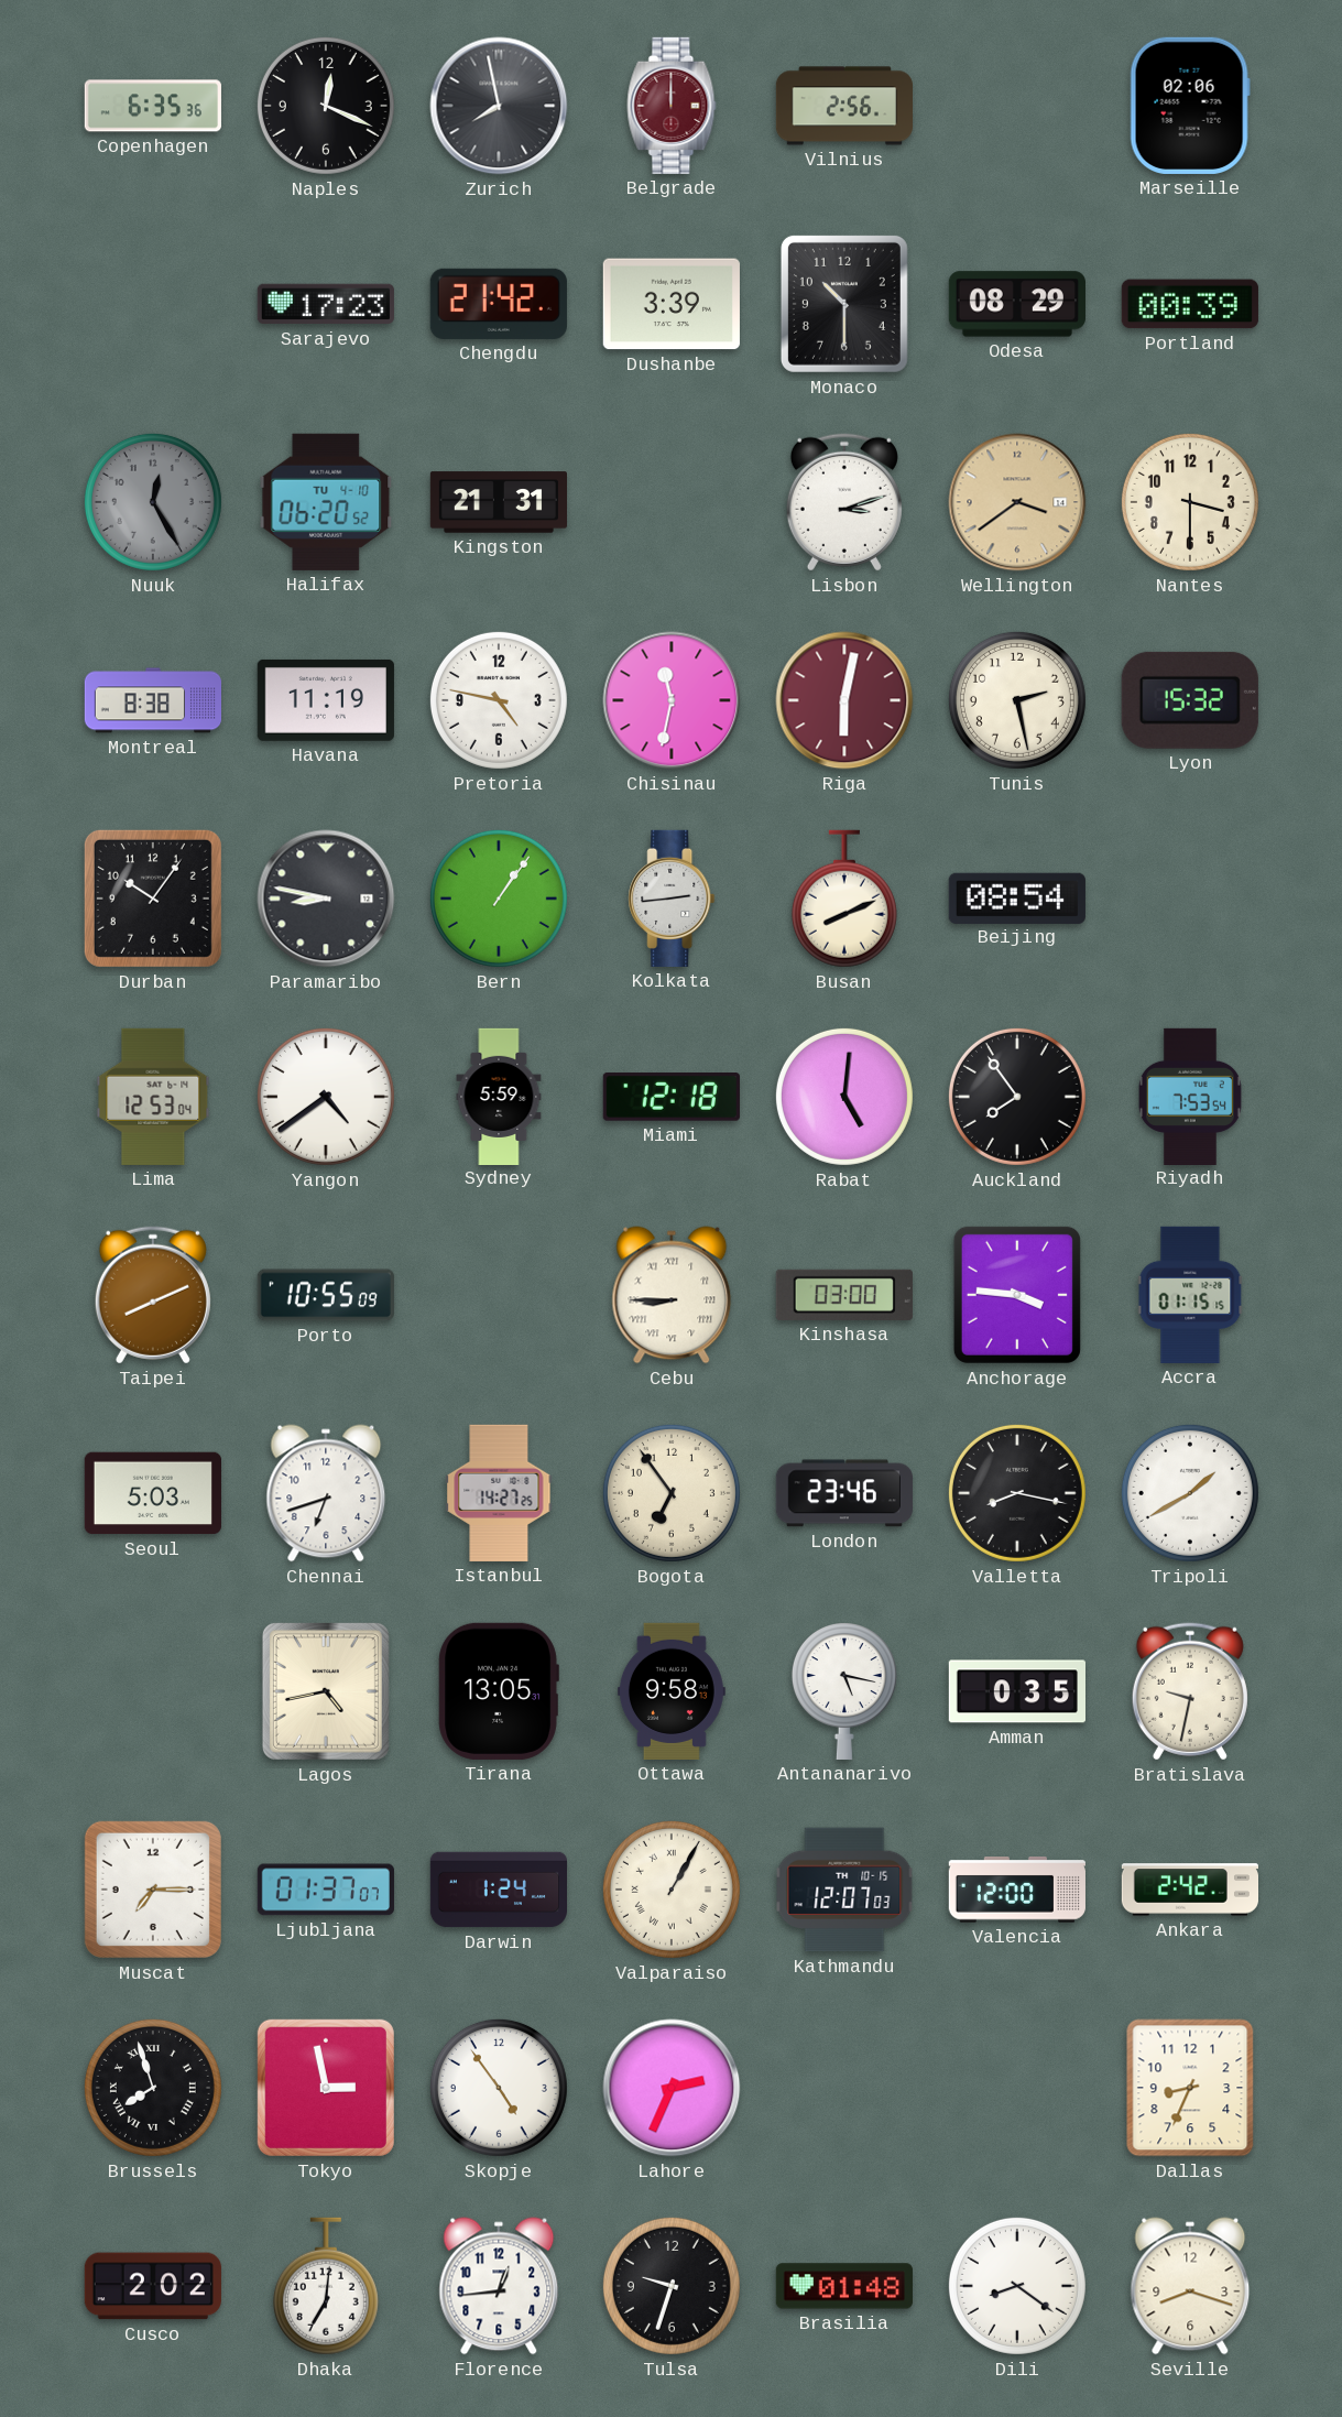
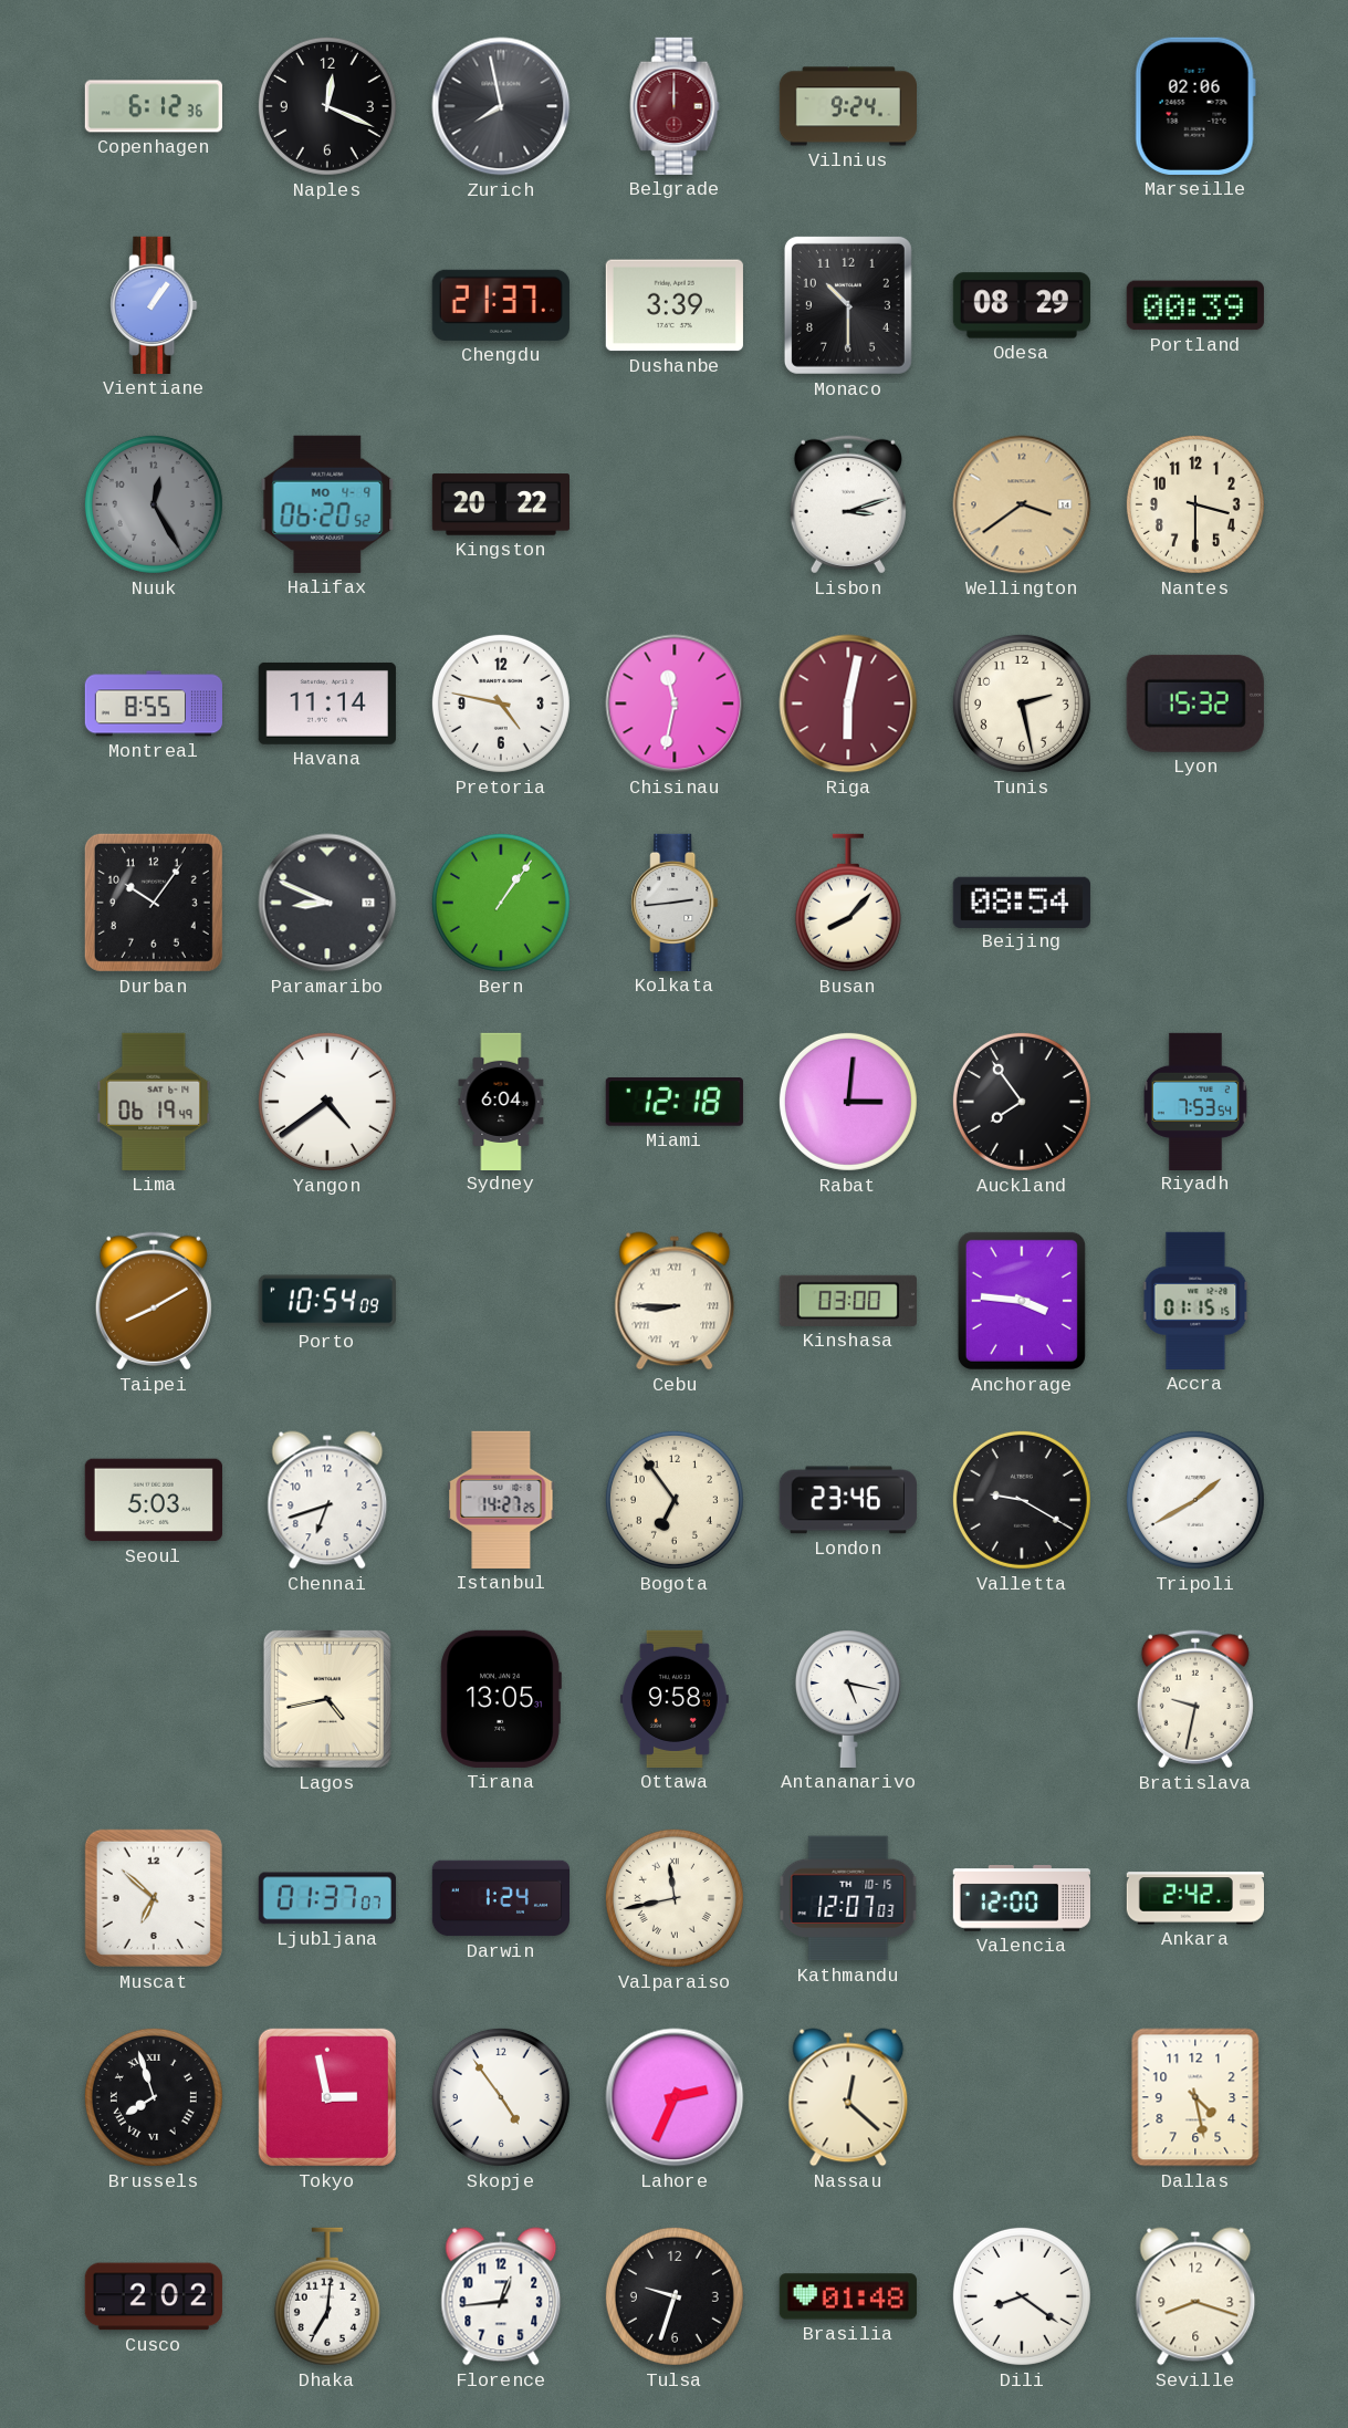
Copenhagen: 6:35 -> 6:12
Vilnius: 2:56 -> 9:24
Vientiane: none -> 1:06
Sarajevo: 17:23 -> none
Chengdu: 21:42 -> 21:37
Halifax date: TU 4-10 -> MO 4-9
Kingston: 21:31 -> 20:22
Montreal: 8:38 -> 8:55
Havana: 11:19 -> 11:14
Paramaribo: 8:47 -> 8:49
Busan: 8:11 -> 8:07
Lima: 12:53 -> 06:19
Sydney: 5:59 -> 6:04
Rabat: 5:01 -> 3:01
Taipei: 8:11 -> 8:10
Porto: 10:55 -> 10:54
Valletta: 8:17 -> 9:20
Amman: 0:35 -> none
Muscat: 7:15 -> 6:52
Valparaiso: 1:05 -> 11:43
Nassau: none -> 12:22
Dallas: 8:34 -> 4:28
